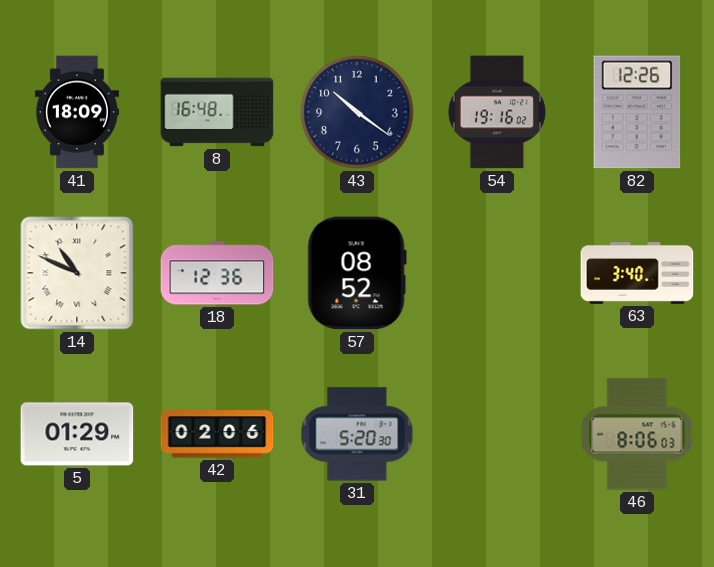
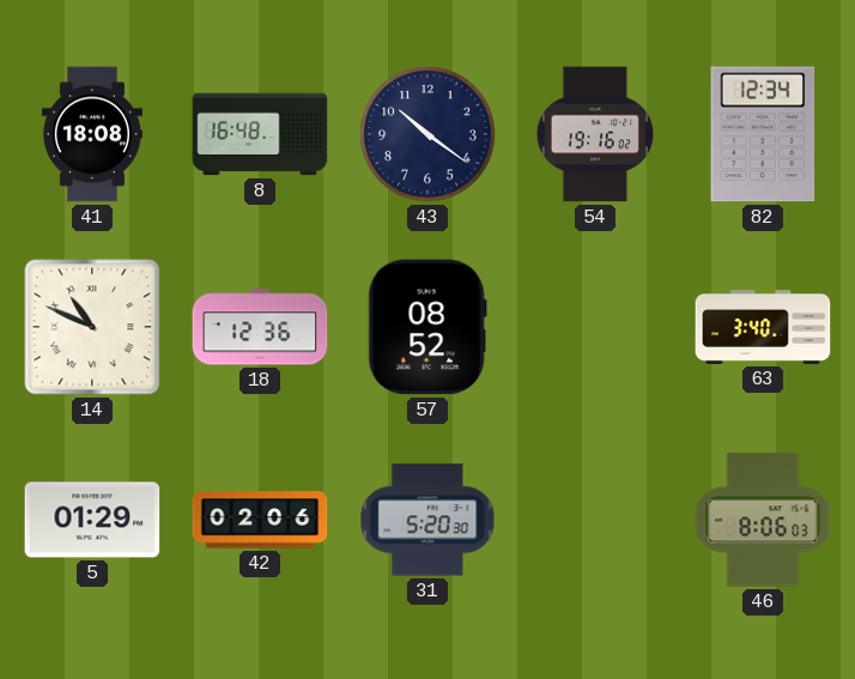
41: 18:09 -> 18:08
82: 12:26 -> 12:34
